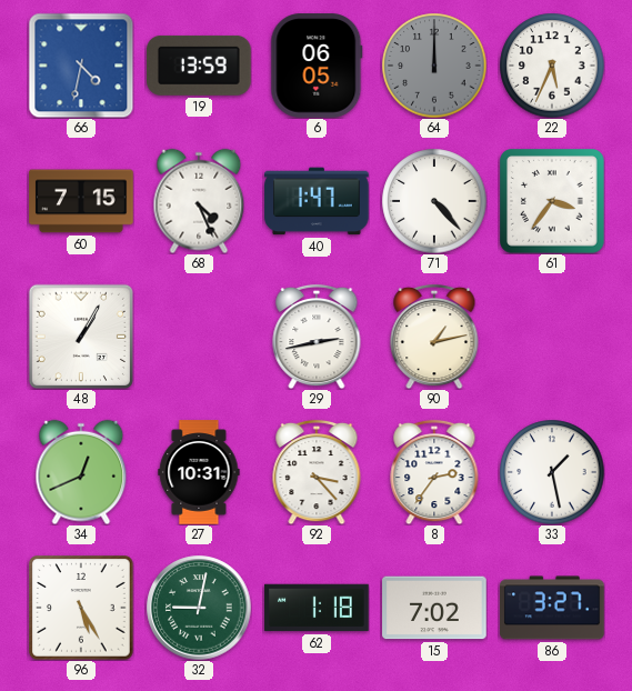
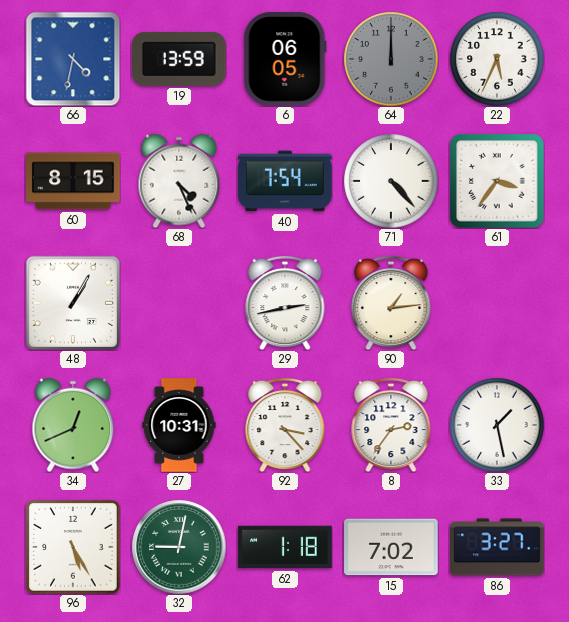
60: 7:15 -> 8:15
40: 1:47 -> 7:54
90: 1:13 -> 1:14
